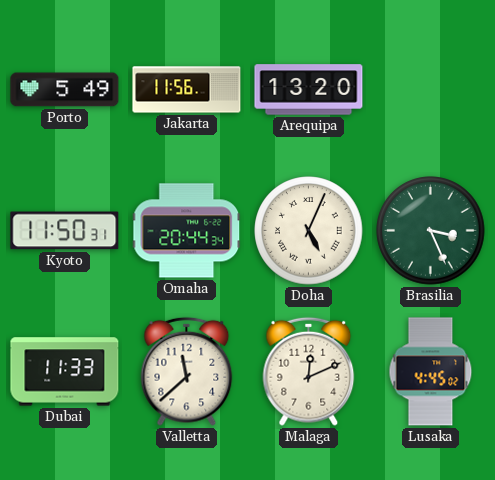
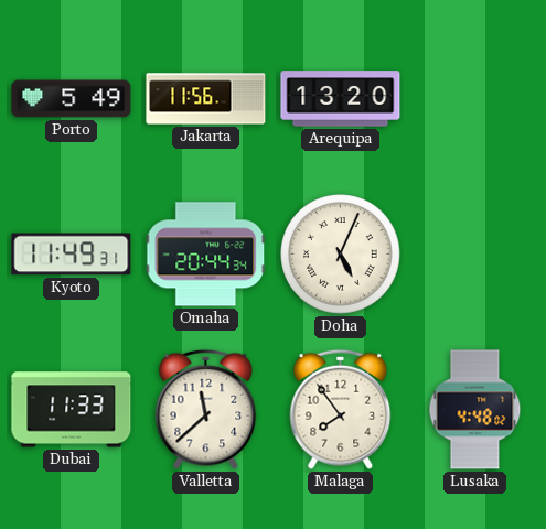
Kyoto: 11:50 -> 11:49
Brasilia: 3:26 -> none
Malaga: 12:11 -> 7:54
Lusaka: 4:45 -> 4:48
